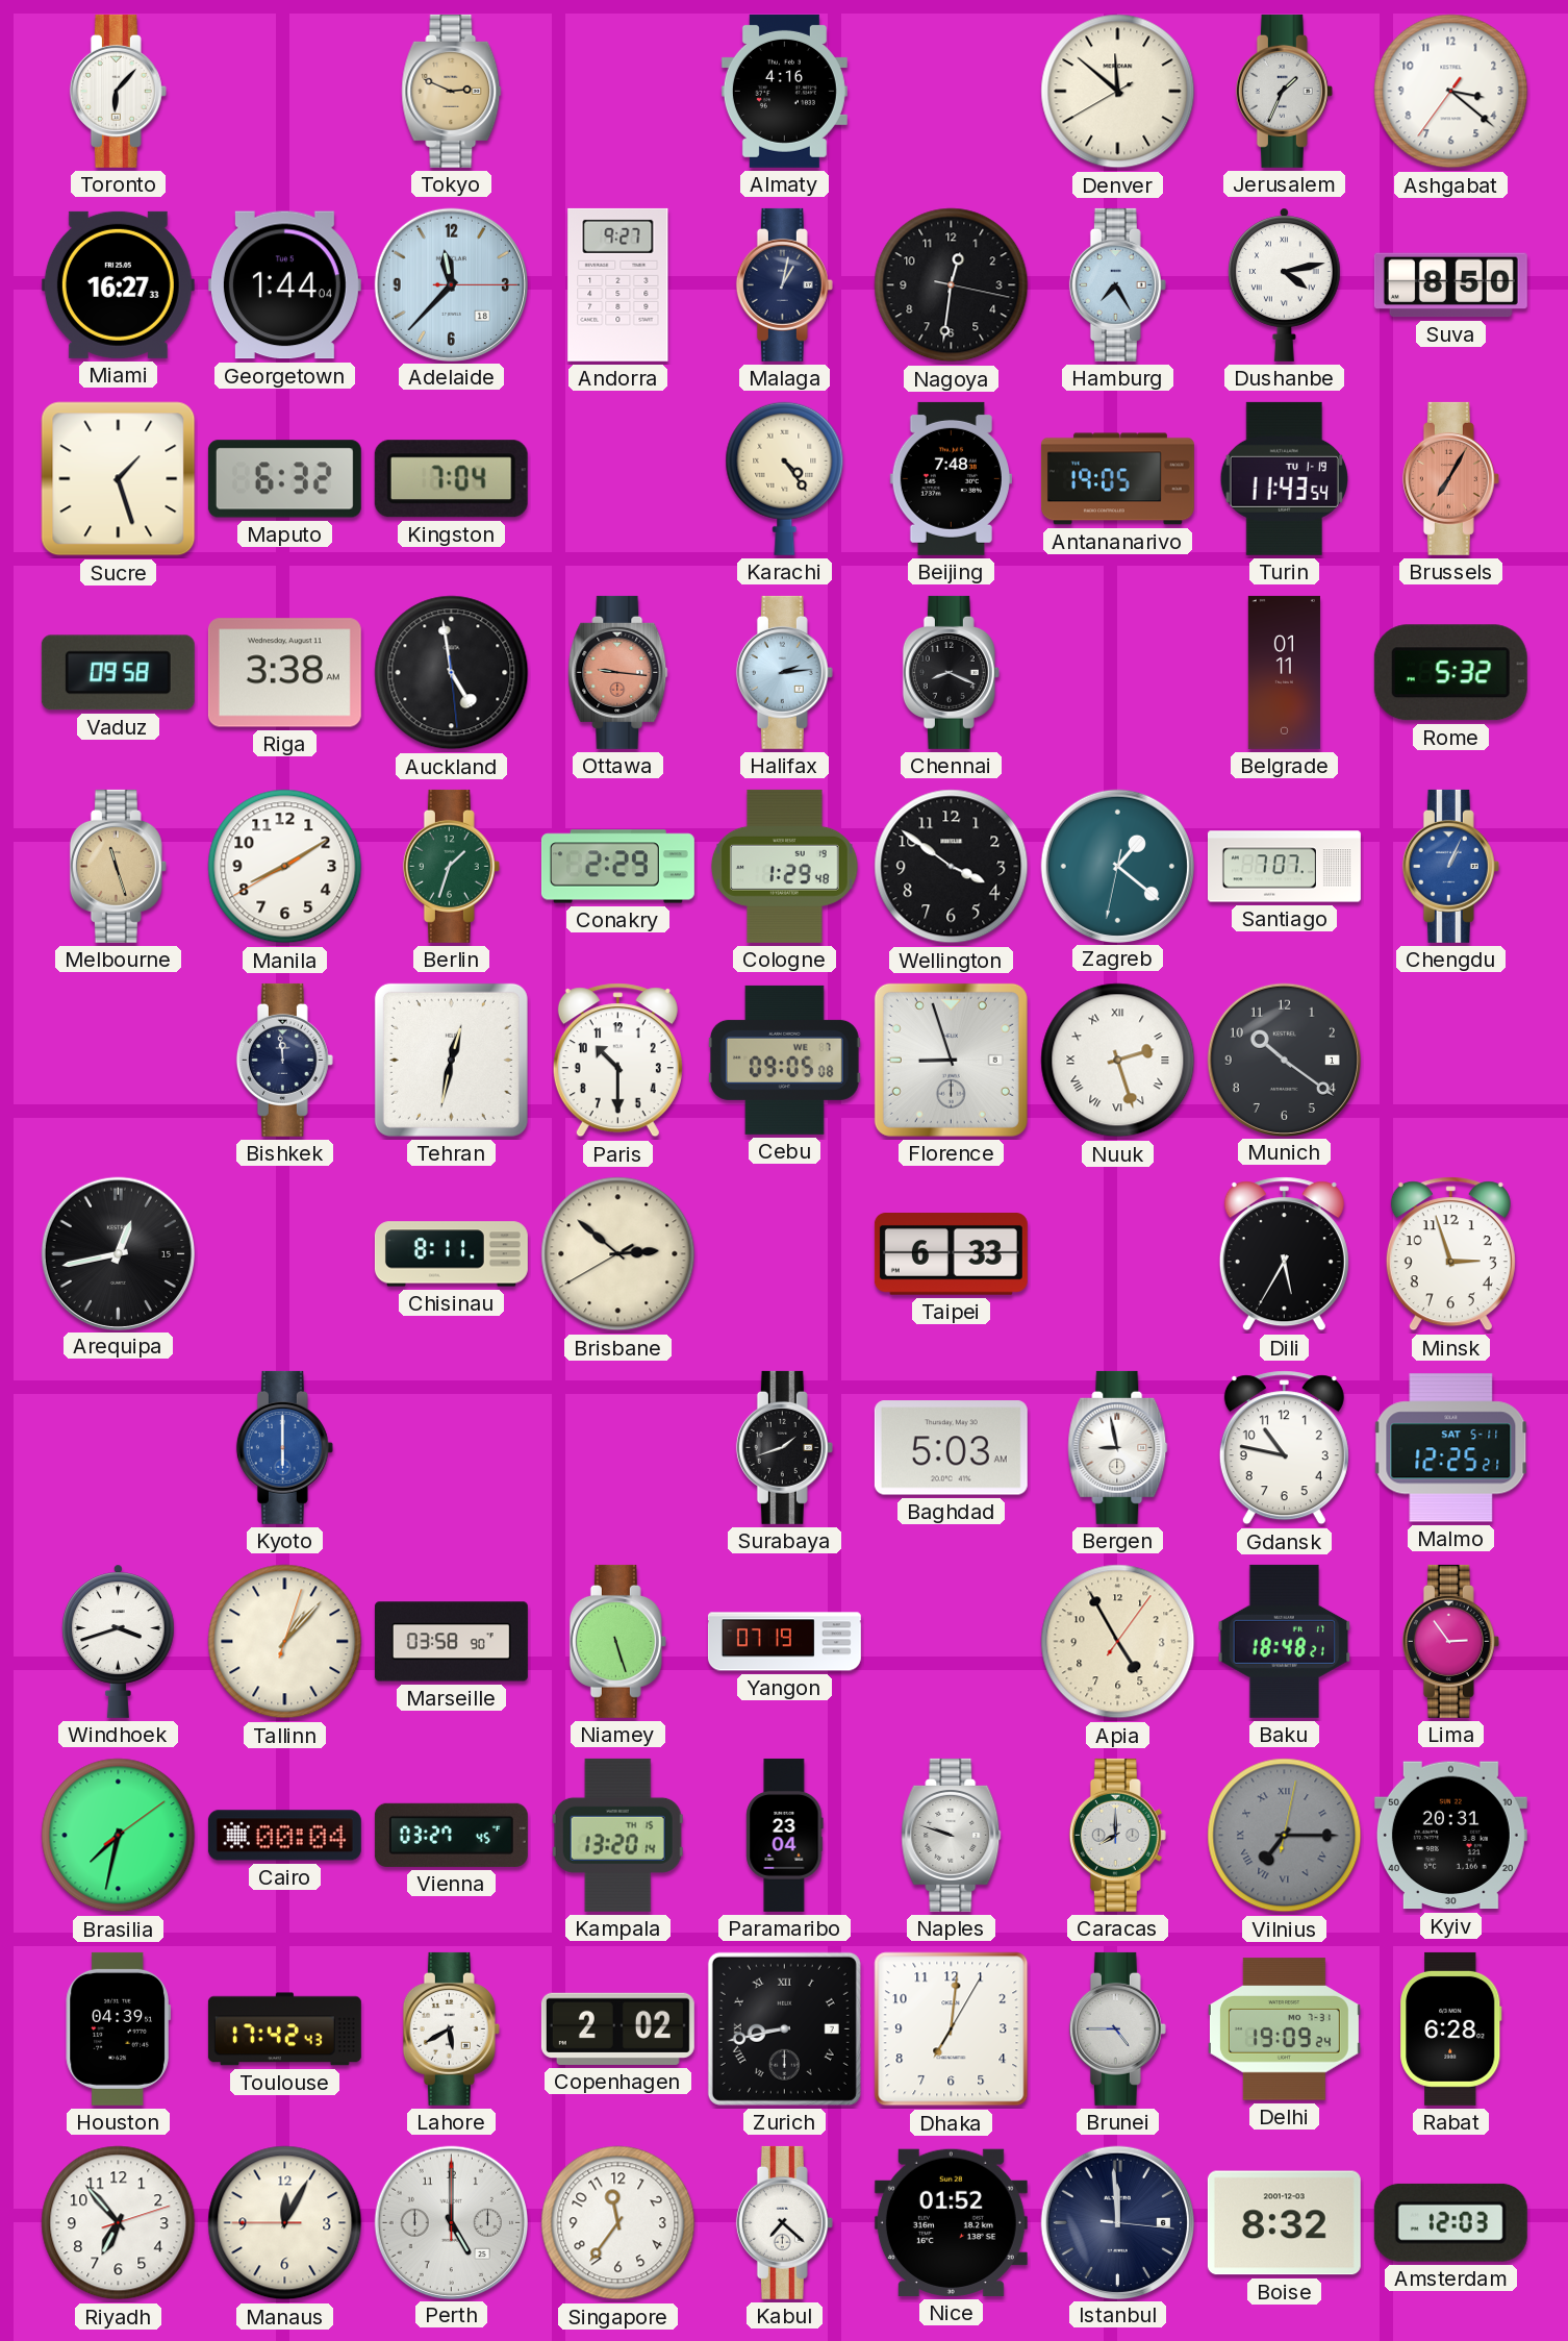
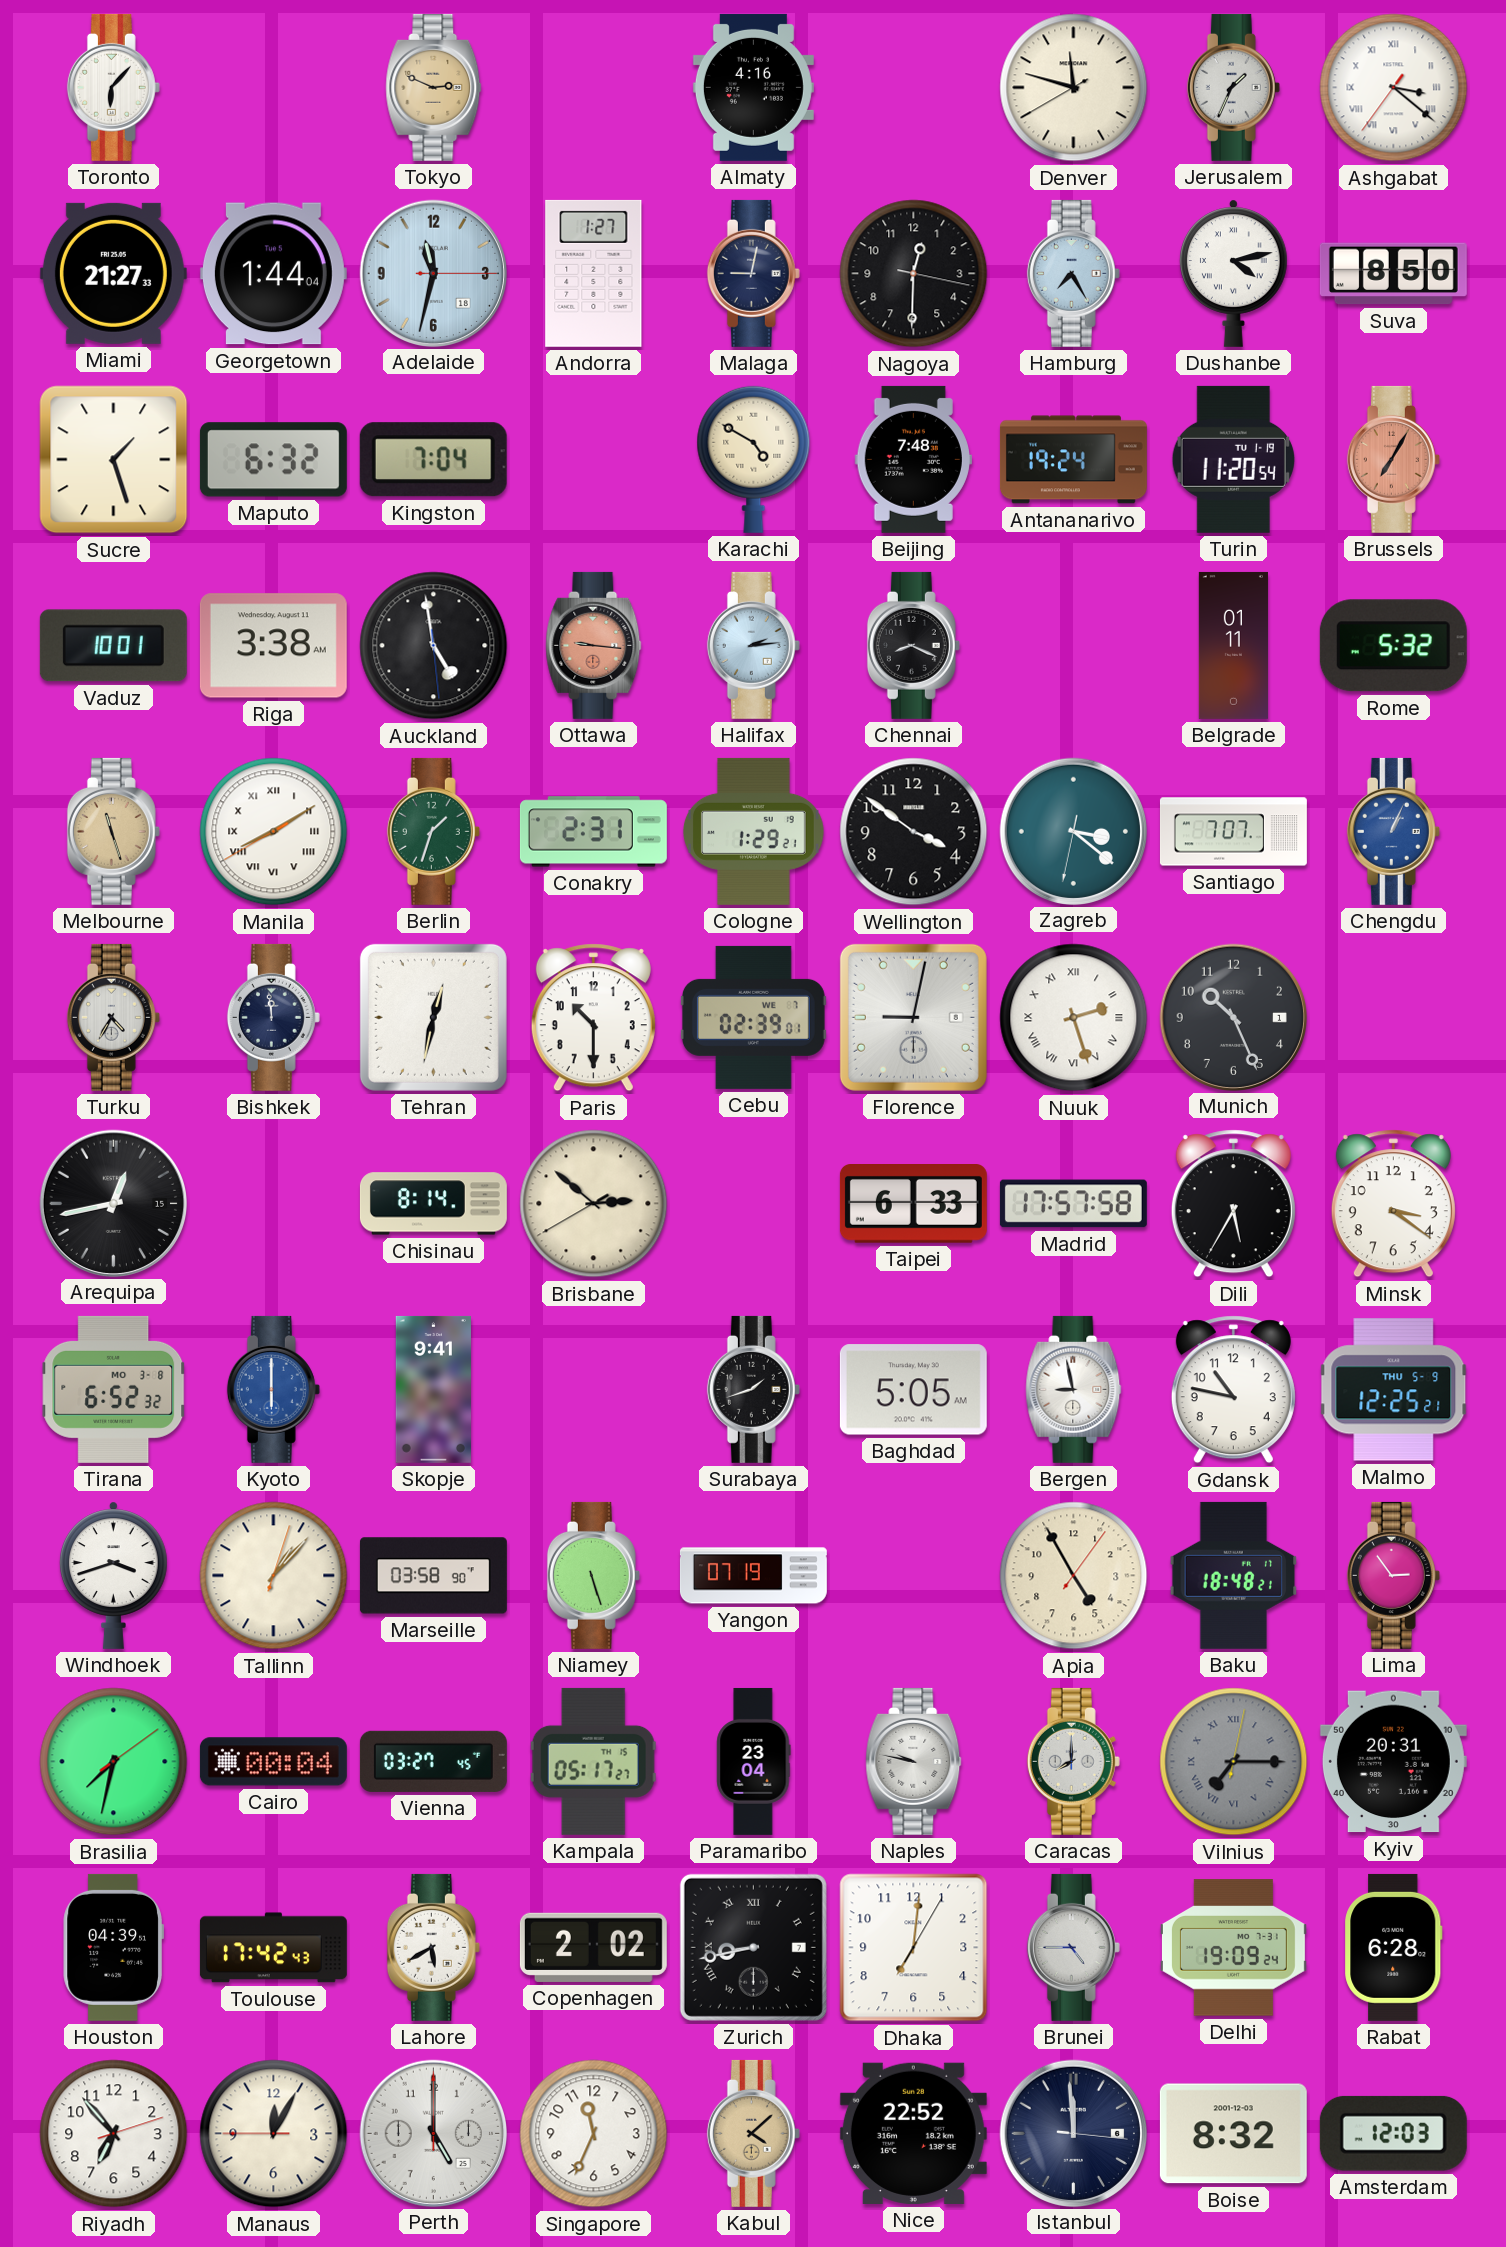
Denver: 11:51 -> 11:47
Ashgabat numerals: Arabic -> Roman
Miami: 16:27 -> 21:27
Adelaide: 11:37 -> 11:32
Andorra: 9:27 -> 1:27
Malaga: 1:02 -> 9:02
Nagoya: 12:31 -> 12:30
Karachi: 4:24 -> 4:50
Antananarivo: 19:05 -> 19:24
Turin: 11:43 -> 11:20
Vaduz: 09:58 -> 10:01
Manila numerals: Arabic -> Roman
Conakry: 2:29 -> 2:31
Cologne: 1:29:48 -> 1:29:21
Zagreb: 1:21 -> 3:21
Turku: none -> 4:35
Cebu: 09:05 -> 02:39
Florence: 8:57 -> 9:02
Munich: 10:21 -> 10:26
Chisinau: 8:11 -> 8:14
Madrid: none -> 17:57
Minsk: 2:57 -> 3:21
Tirana: none -> 6:52
Skopje: none -> 9:41
Baghdad: 5:03 -> 5:05
Malmo date: SAT 5-11 -> THU 5-9
Kampala: 13:20 -> 05:17
Naples: 9:48 -> 9:47
Singapore: 11:36 -> 11:34
Kabul: 7:22 -> 4:08
Kabul dial: white -> champagne
Nice: 01:52 -> 22:52
